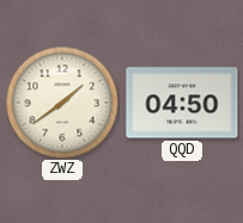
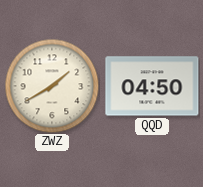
ZWZ: 1:39 -> 1:40
